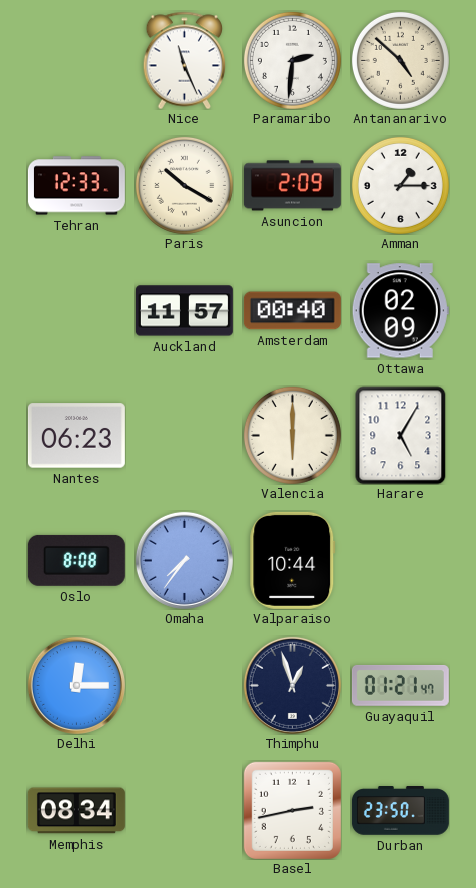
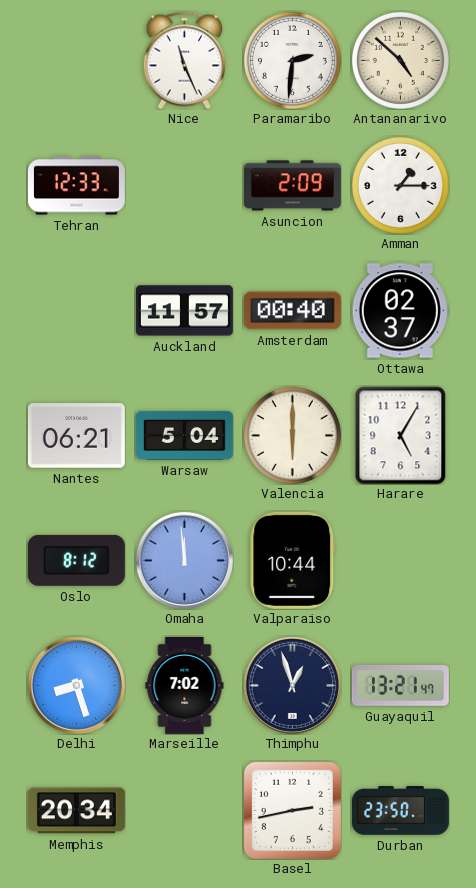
Paris: 10:20 -> none
Ottawa: 02:09 -> 02:37
Nantes: 06:23 -> 06:21
Warsaw: none -> 5:04
Oslo: 8:08 -> 8:12
Omaha: 7:36 -> 11:59
Delhi: 12:15 -> 8:27
Marseille: none -> 7:02
Guayaquil: 01:21 -> 13:21
Memphis: 08:34 -> 20:34
